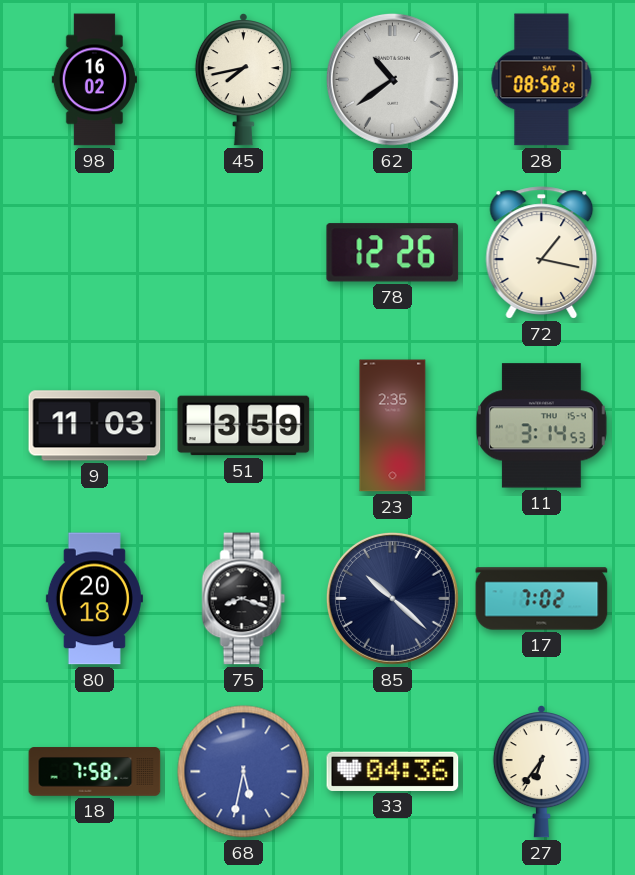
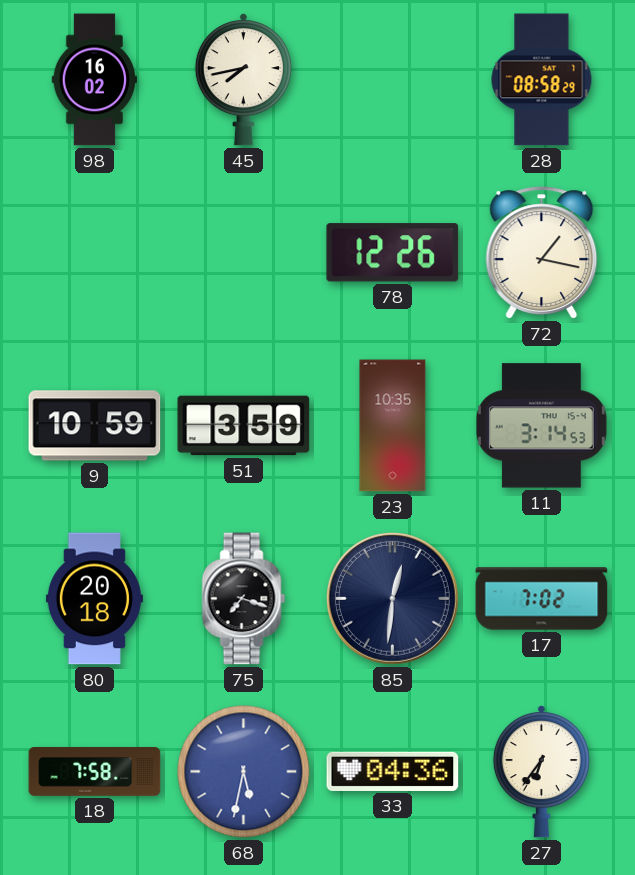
62: 10:39 -> none
9: 11:03 -> 10:59
23: 2:35 -> 10:35
75: 8:18 -> 7:18
85: 10:22 -> 12:31
